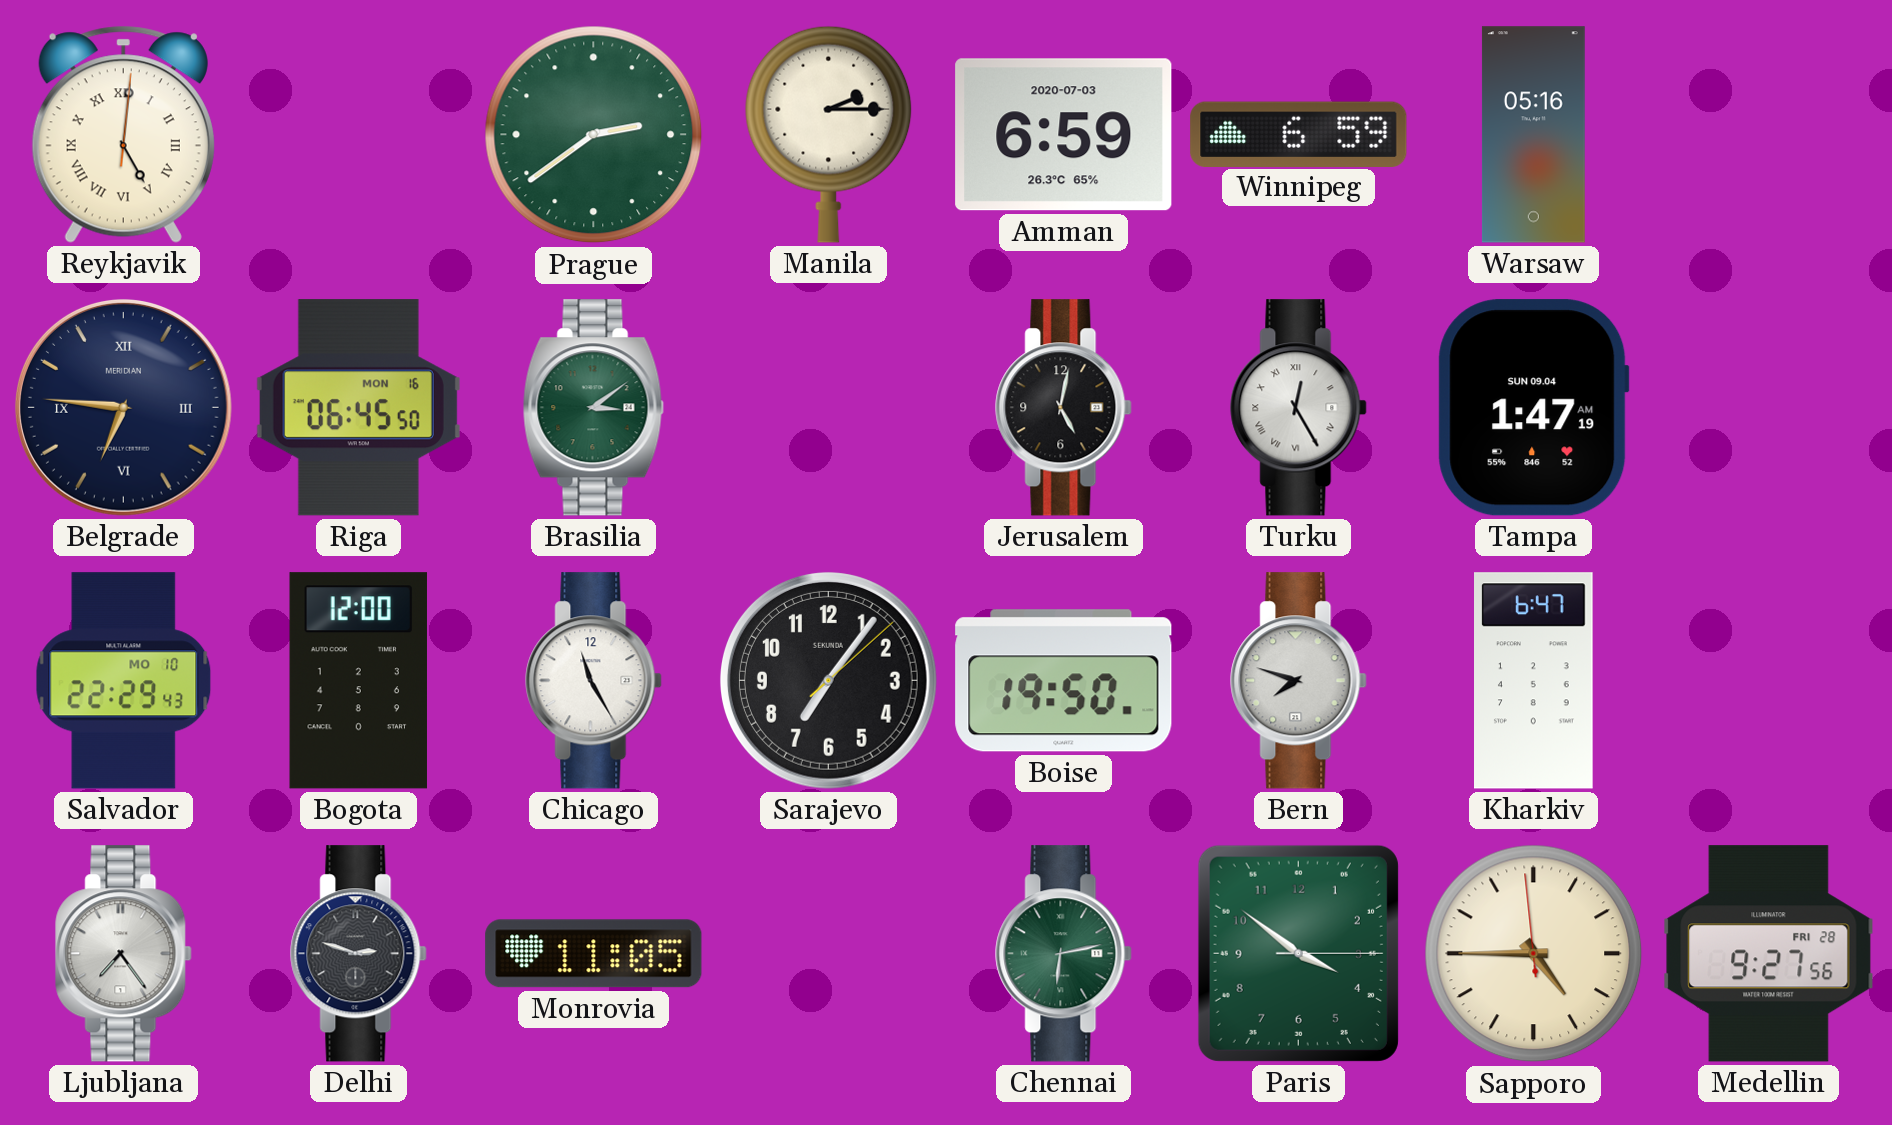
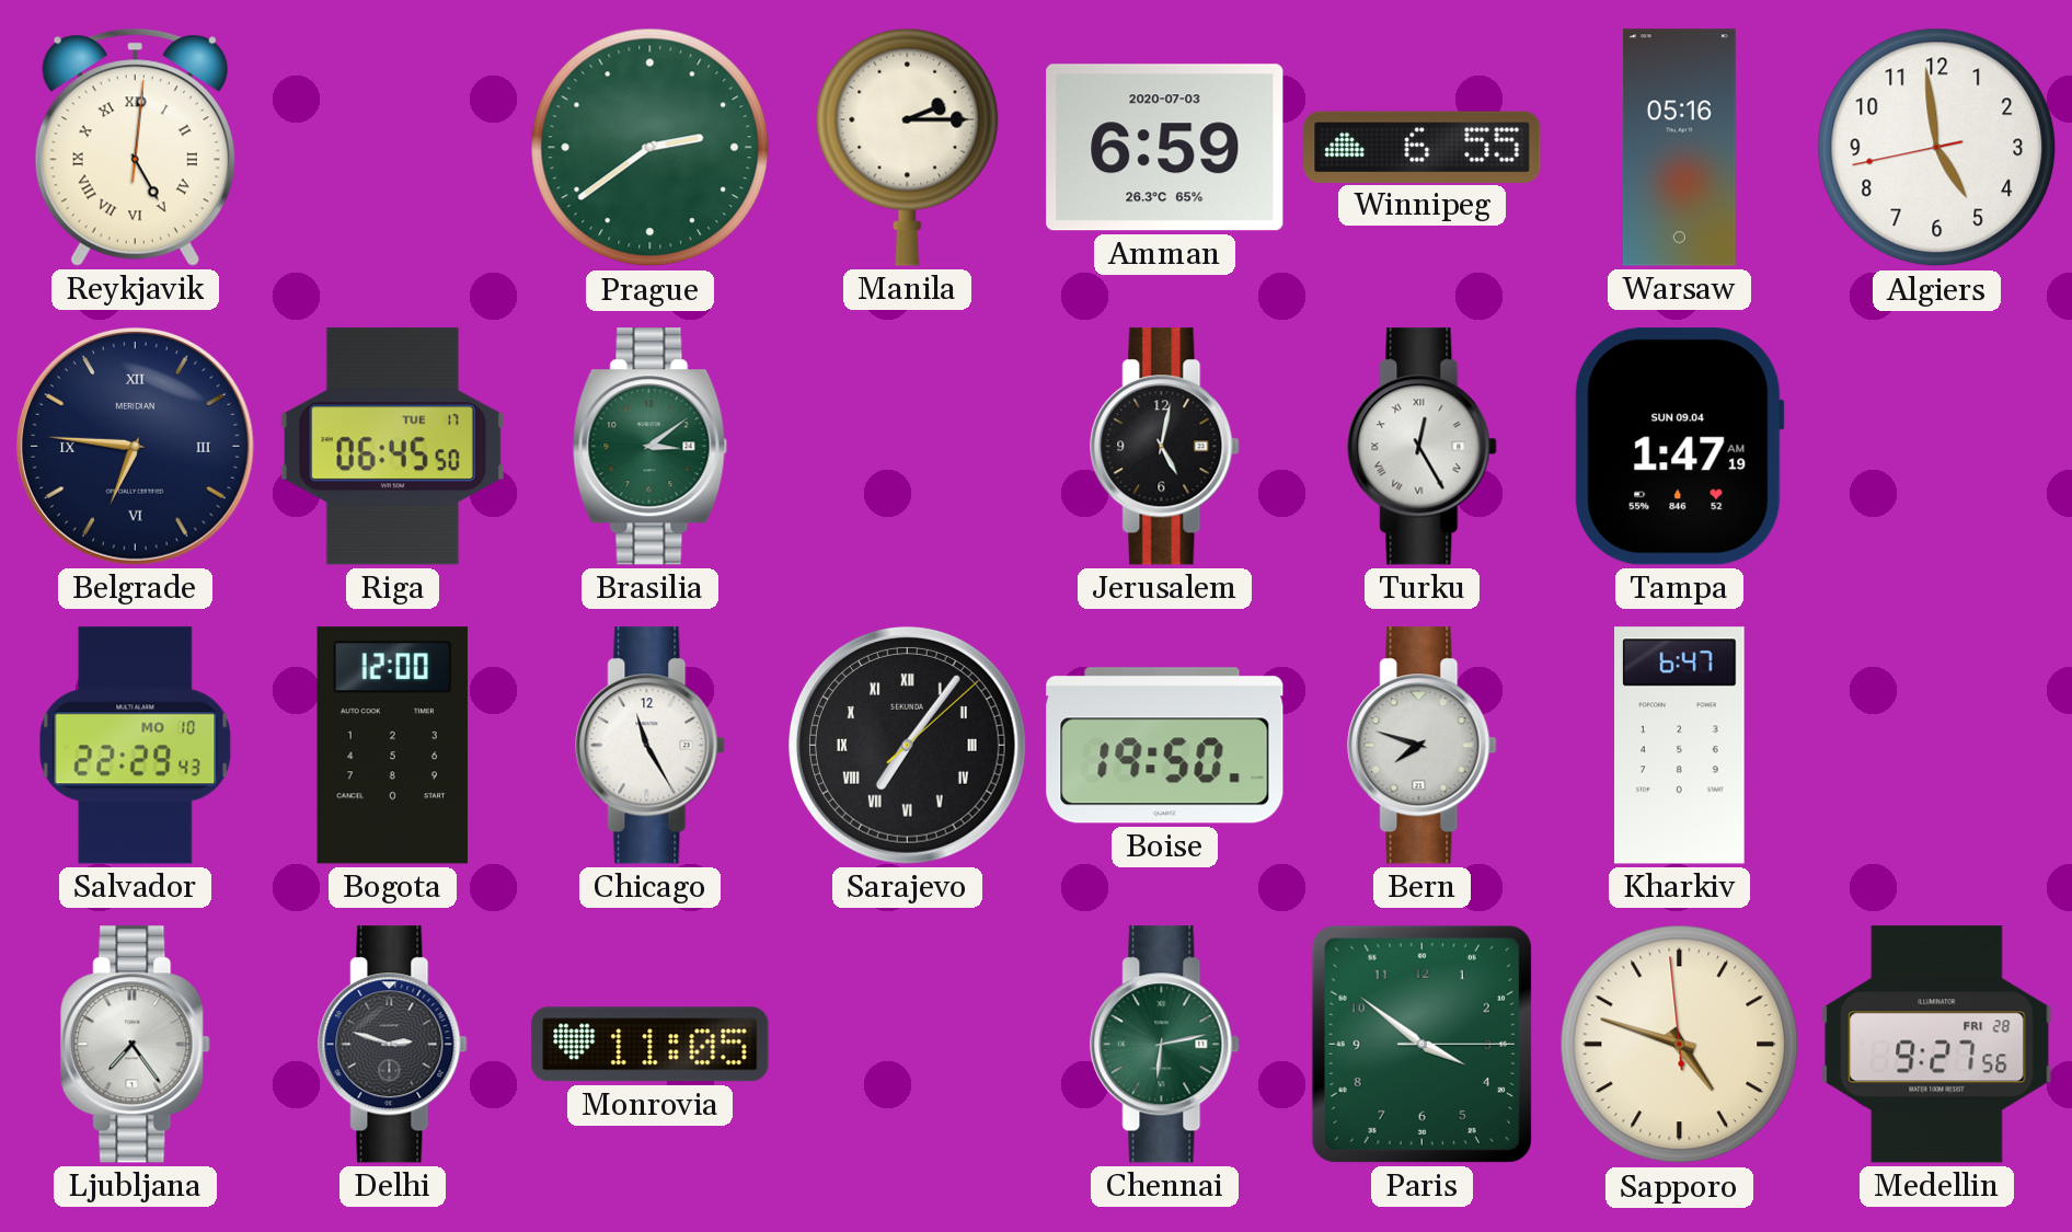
Winnipeg: 6:59 -> 6:55
Algiers: none -> 4:58
Riga date: MON 16 -> TUE 17
Sarajevo numerals: Arabic -> Roman
Sapporo: 4:44 -> 4:47
